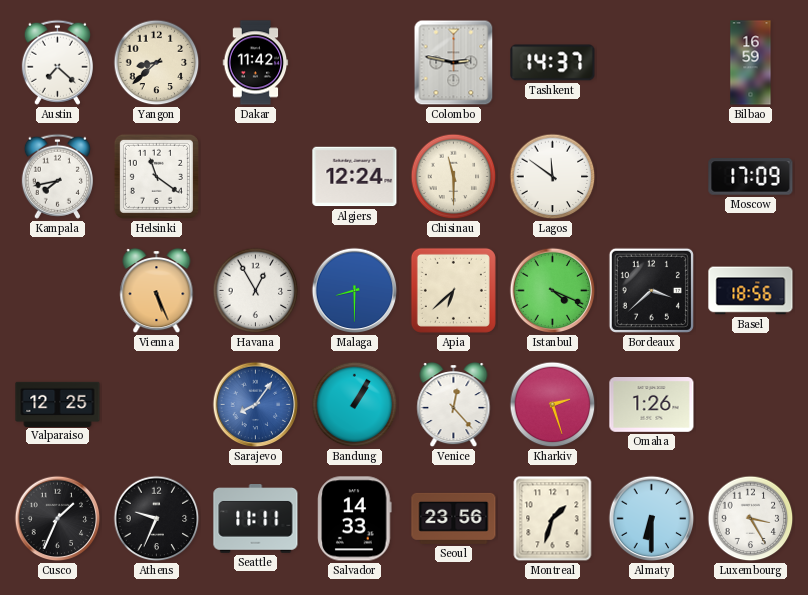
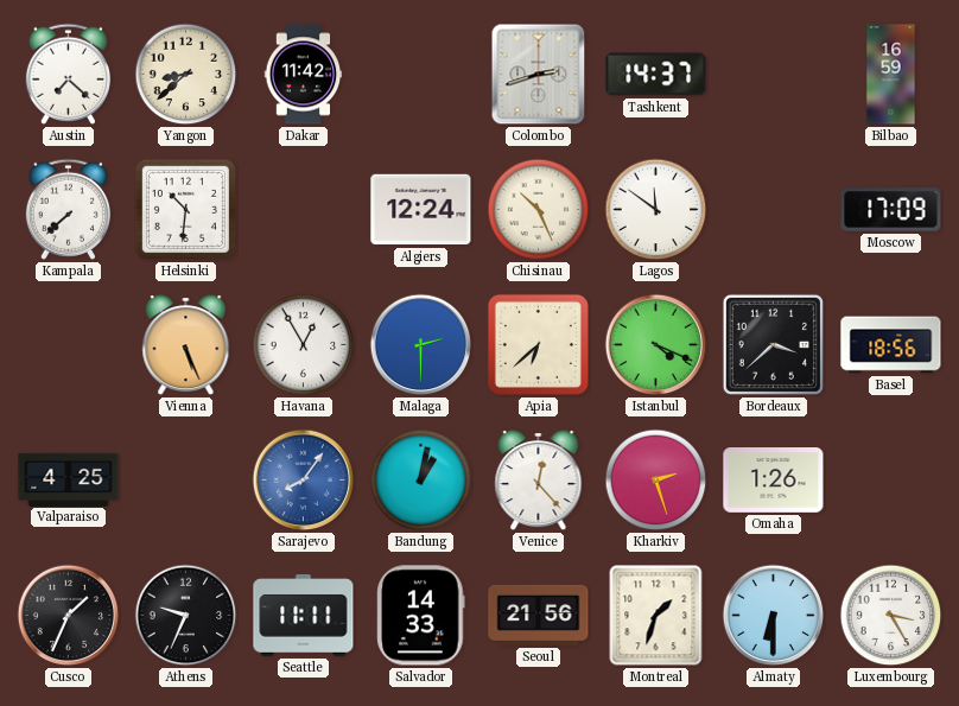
Colombo: 2:47 -> 2:42
Kampala: 7:43 -> 7:38
Helsinki: 11:21 -> 10:31
Chisinau: 11:30 -> 10:26
Malaga: 8:30 -> 2:30
Valparaiso: 12:25 -> 4:25
Bandung: 1:05 -> 1:02
Seoul: 23:56 -> 21:56
